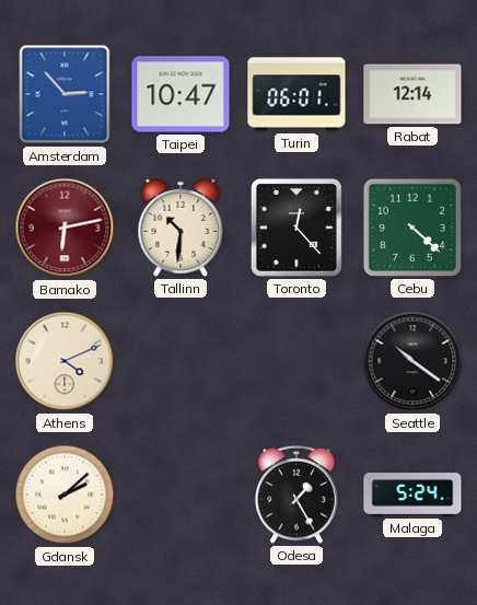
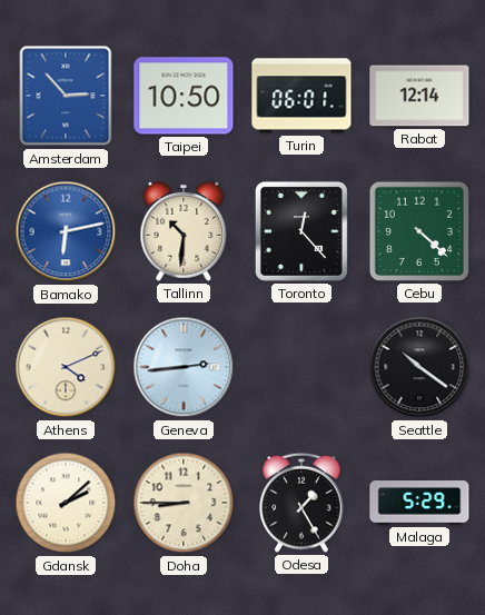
Taipei: 10:47 -> 10:50
Bamako dial: burgundy -> blue
Geneva: none -> 2:44
Doha: none -> 8:45
Malaga: 5:24 -> 5:29
